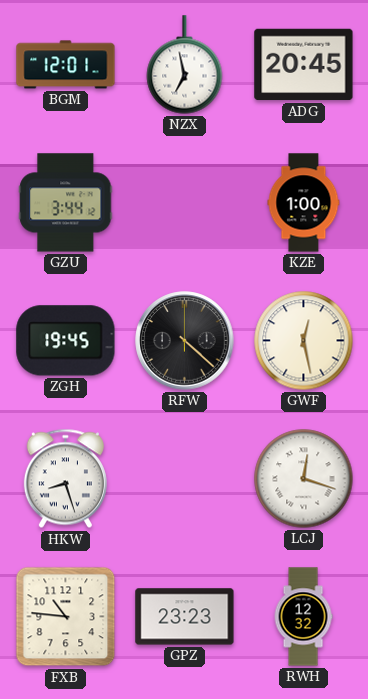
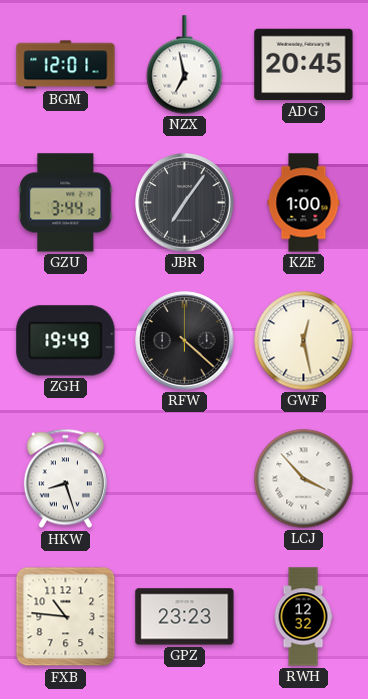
JBR: none -> 7:06
ZGH: 19:45 -> 19:49
LCJ: 12:18 -> 3:53
